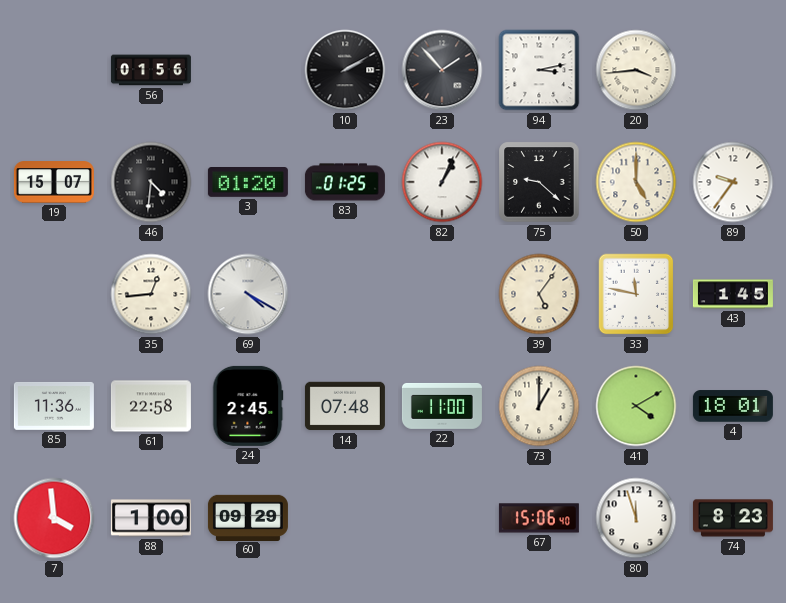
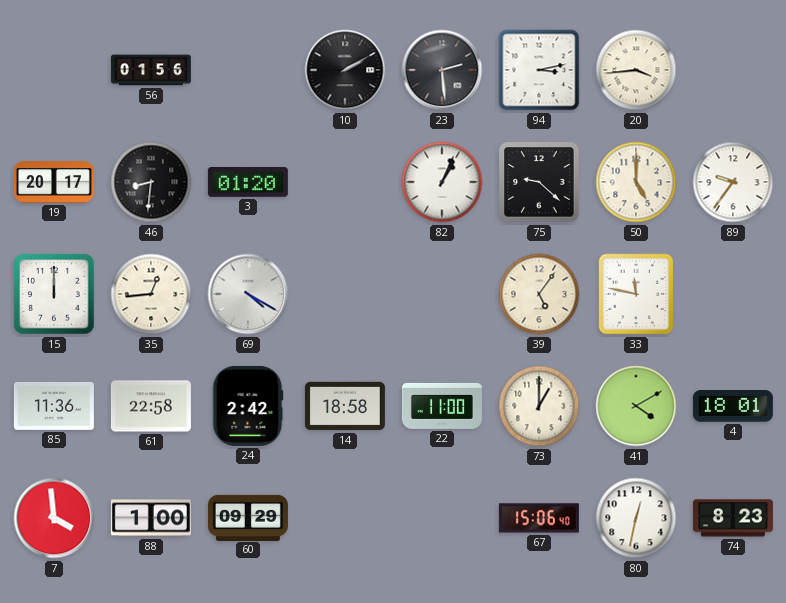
23: 1:53 -> 2:29
19: 15:07 -> 20:17
46: 4:31 -> 8:31
83: 01:25 -> none
15: none -> 12:00
43: 1:45 -> none
24: 2:45 -> 2:42
14: 07:48 -> 18:58
80: 11:57 -> 12:32
